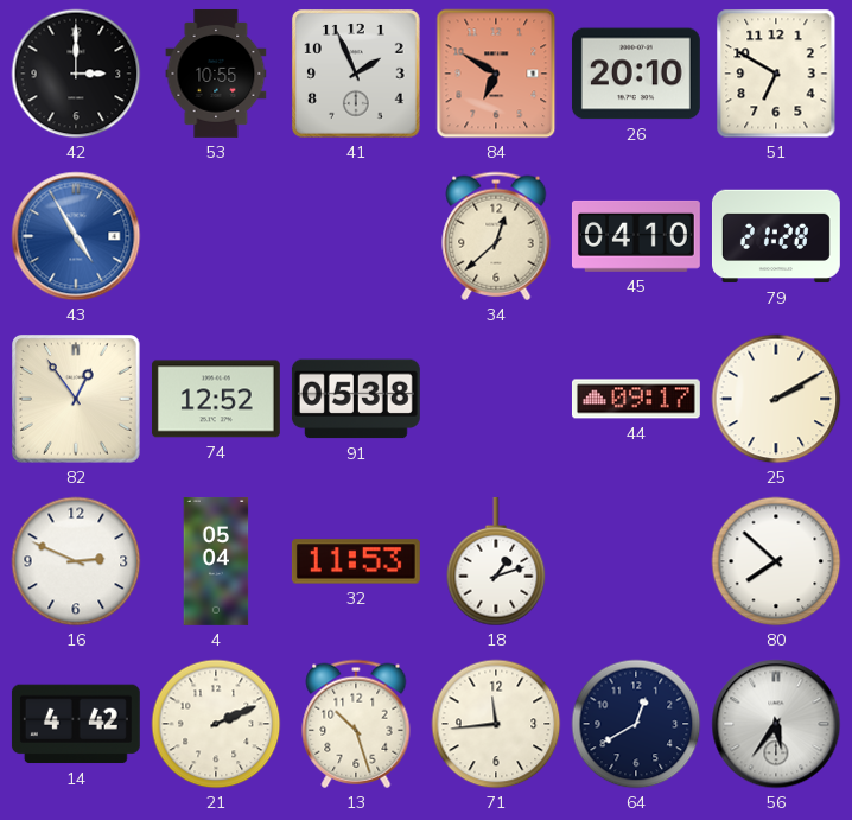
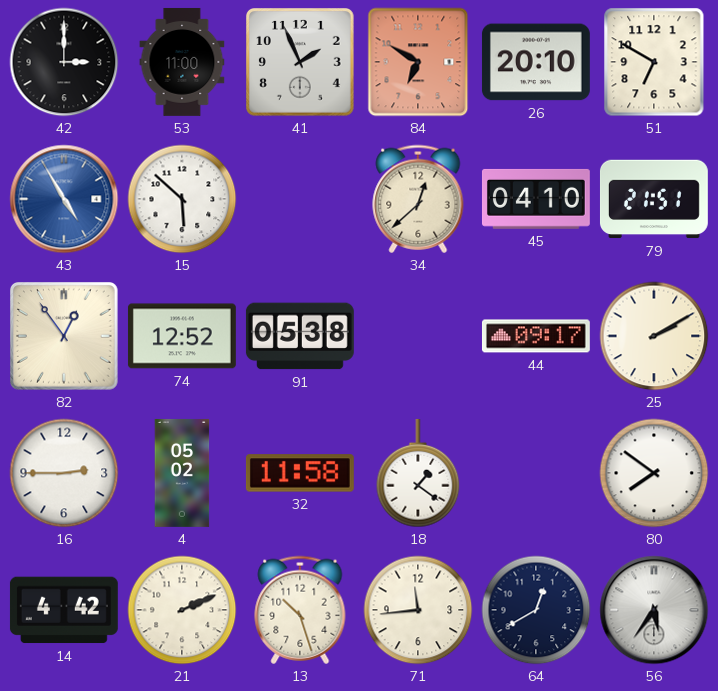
53: 10:55 -> 11:00
15: none -> 5:52
79: 21:28 -> 21:51
16: 2:49 -> 2:45
4: 05:04 -> 05:02
32: 11:53 -> 11:58
18: 1:12 -> 1:21
80: 7:52 -> 7:51
